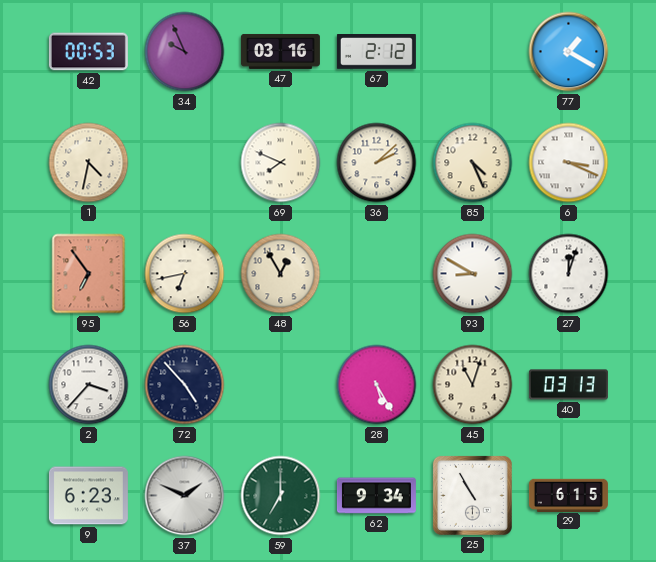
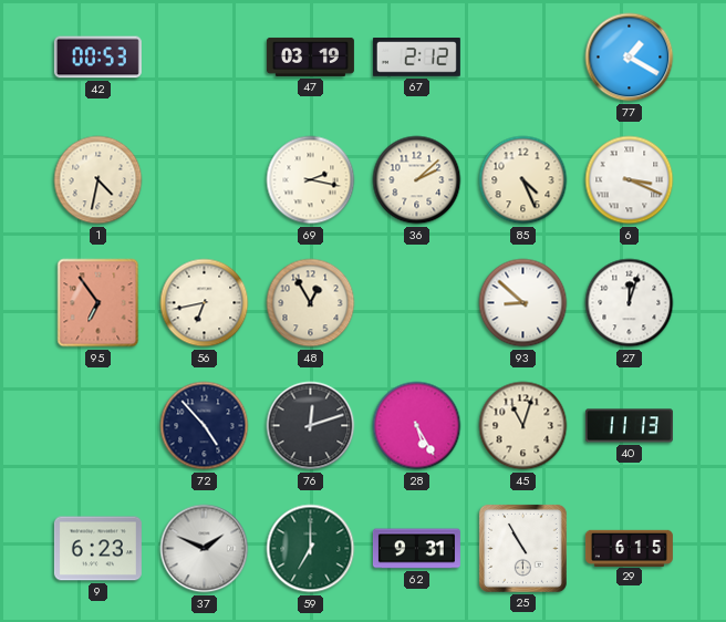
34: 9:56 -> none
47: 03:16 -> 03:19
69: 7:49 -> 2:17
93: 8:50 -> 8:52
2: 3:37 -> none
76: none -> 12:12
40: 03:13 -> 11:13
62: 9:34 -> 9:31
